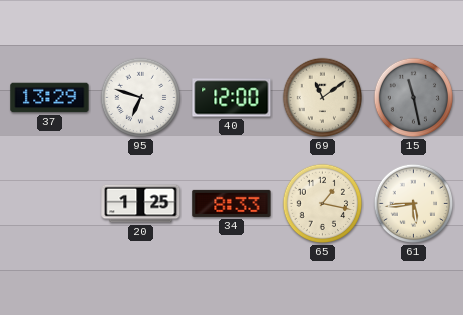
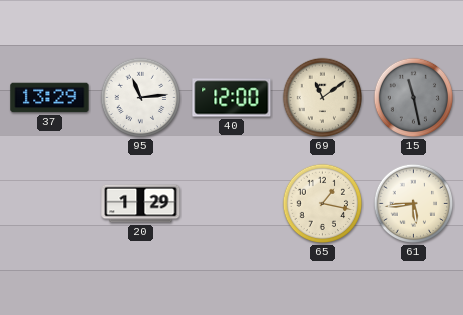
95: 6:48 -> 11:14
20: 1:25 -> 1:29
34: 8:33 -> none
